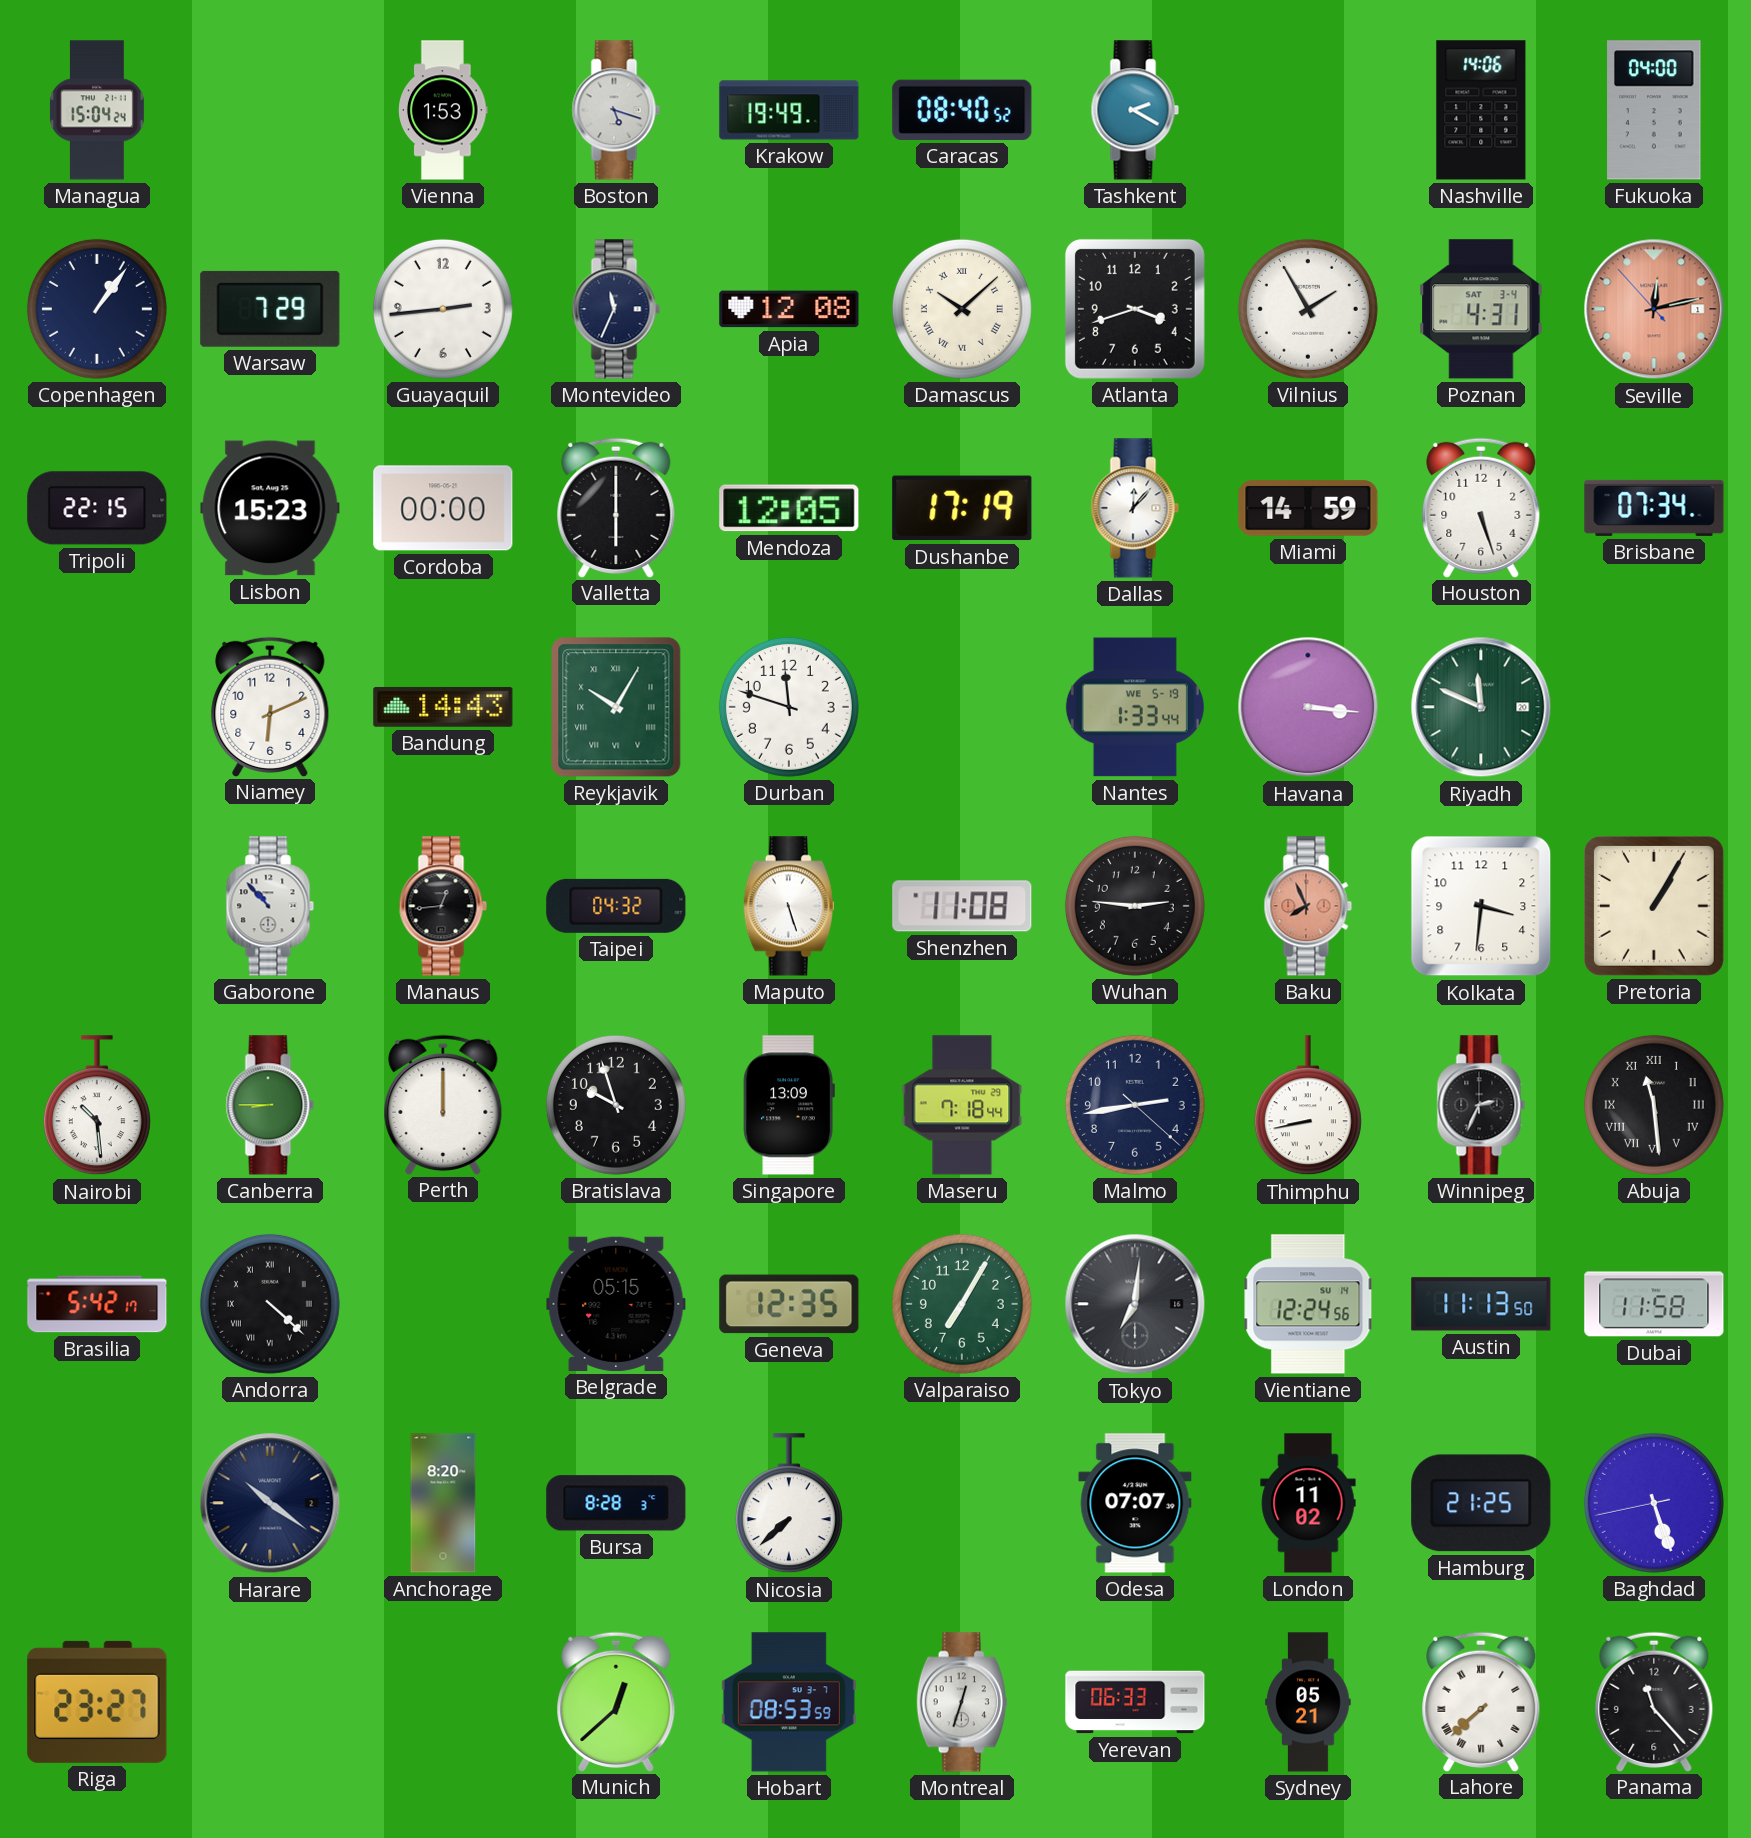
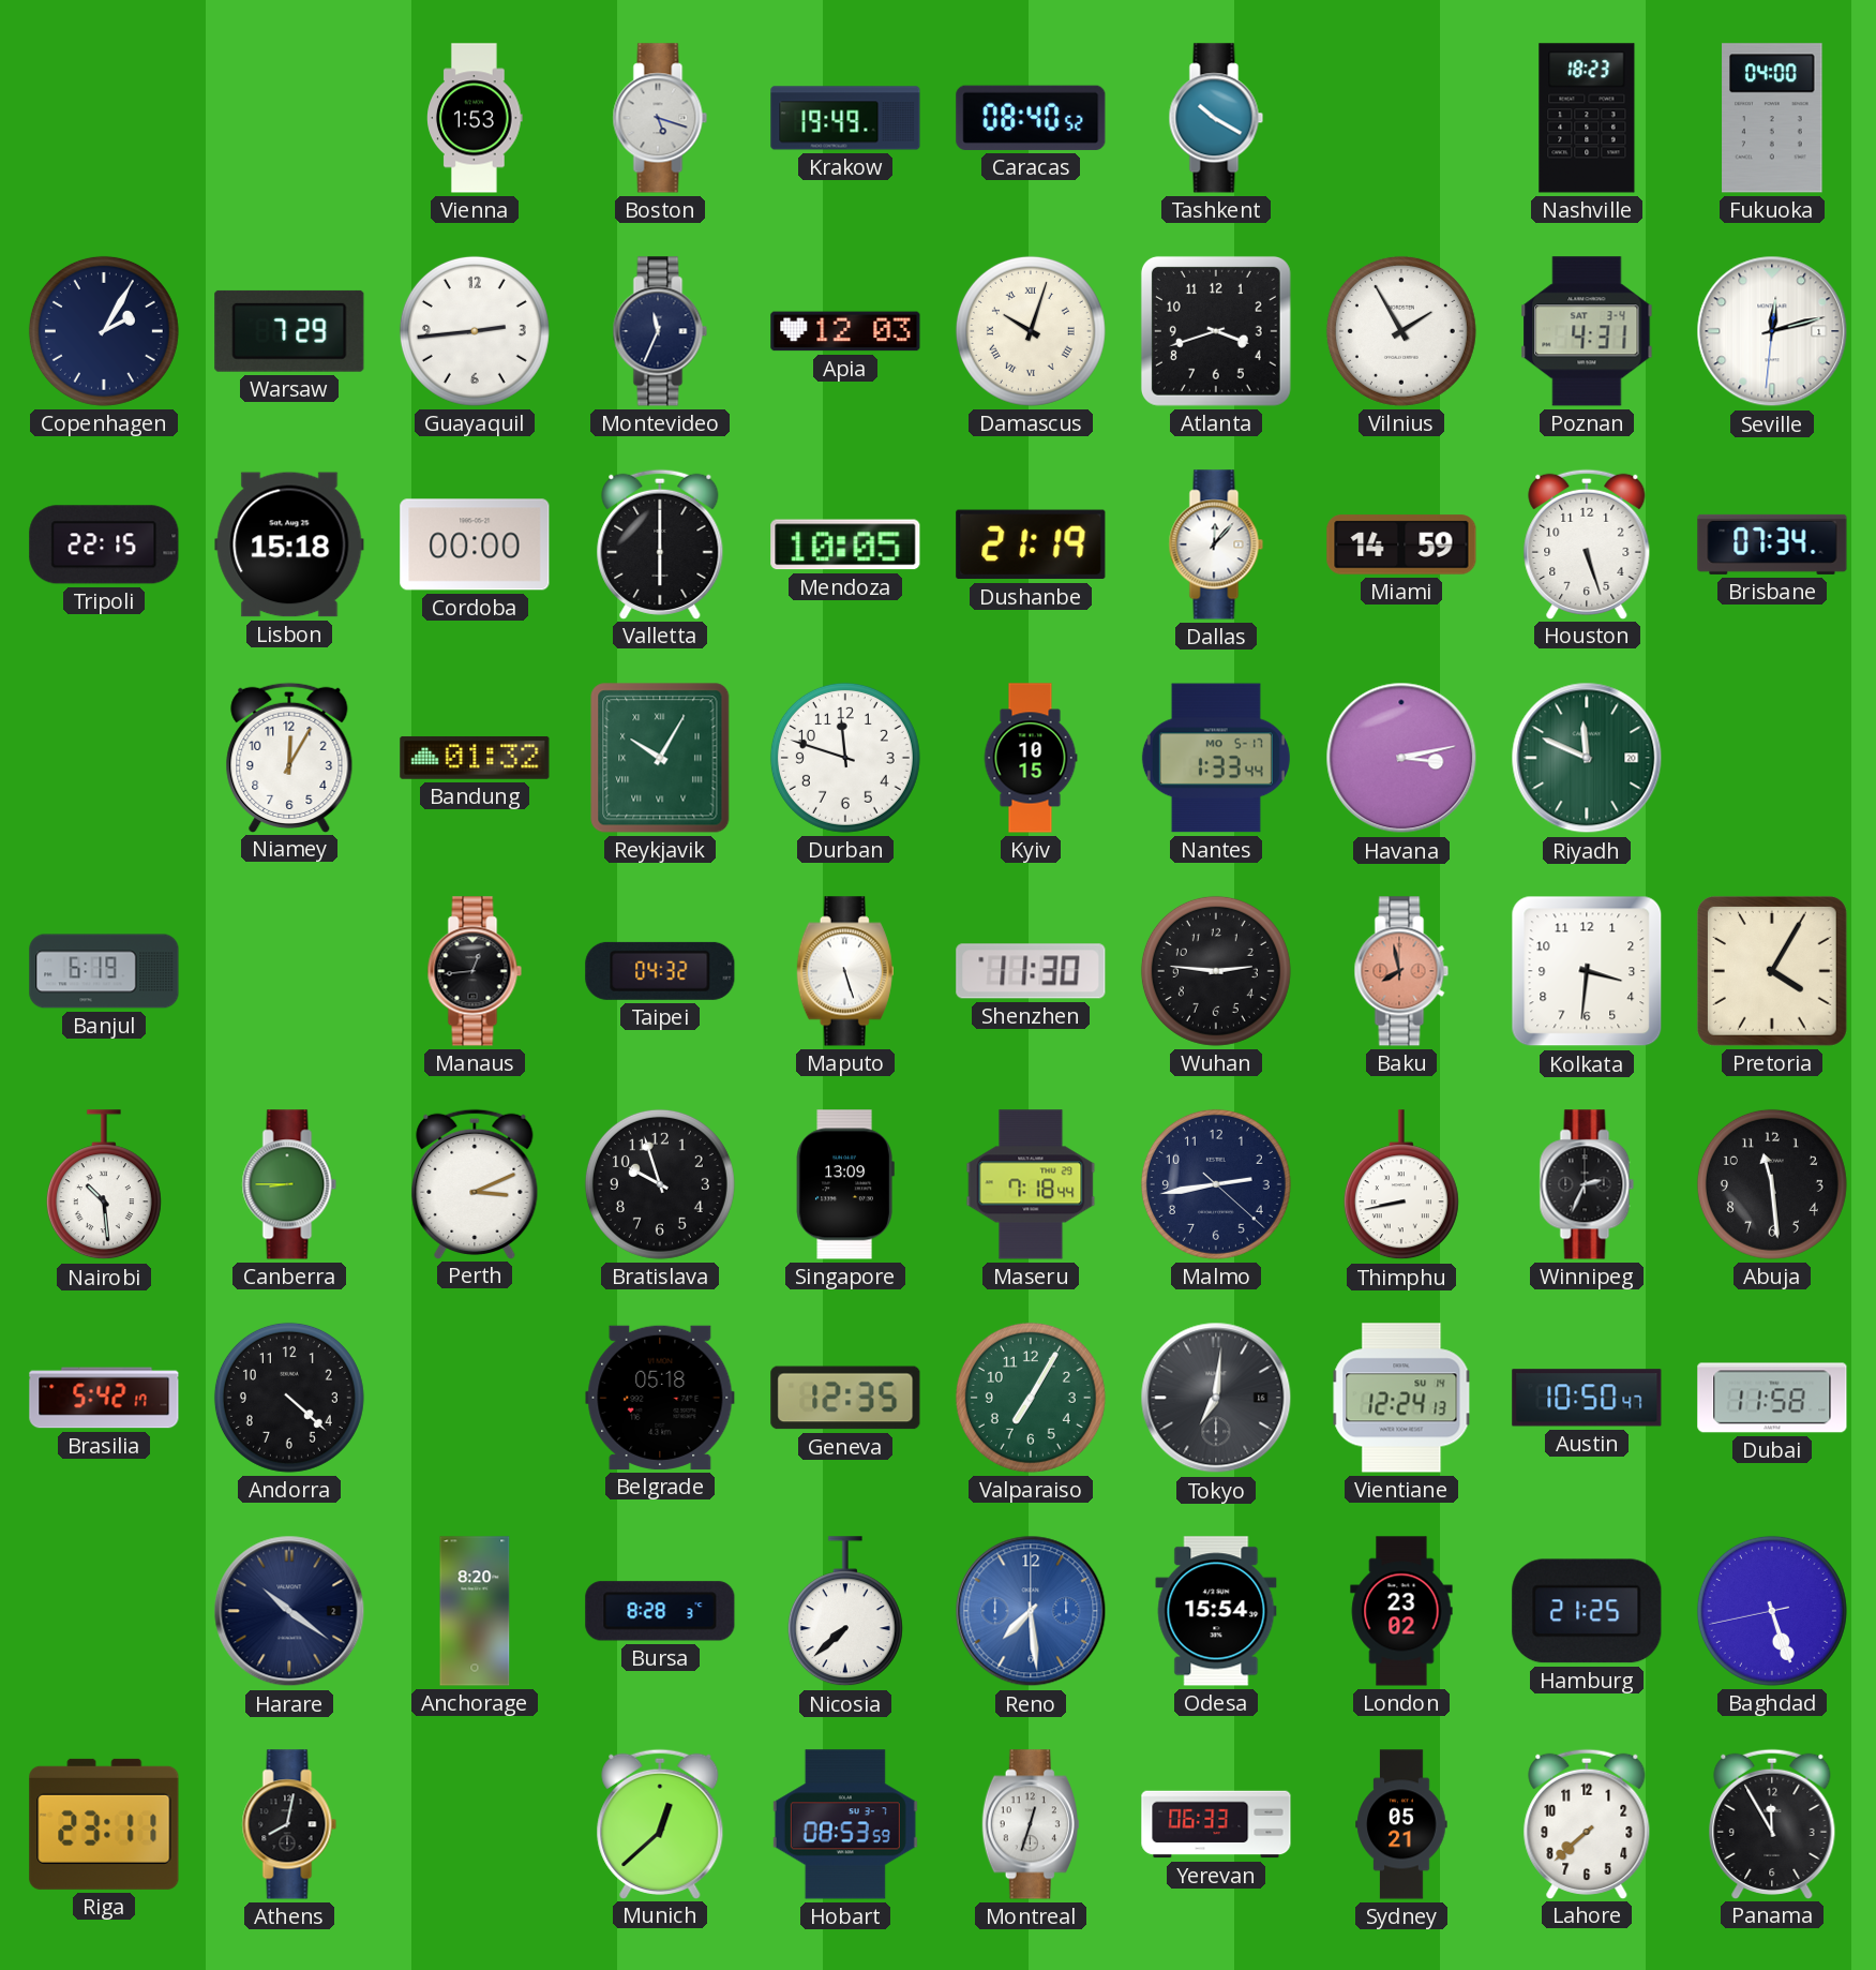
Managua: 15:04 -> none
Tashkent: 2:20 -> 10:20
Nashville: 14:06 -> 18:23
Copenhagen: 1:06 -> 2:05
Apia: 12:08 -> 12:03
Damascus: 10:08 -> 10:03
Seville: 12:12:53 -> 12:12:31
Seville dial: salmon -> white
Lisbon: 15:23 -> 15:18
Mendoza: 12:05 -> 10:05
Dushanbe: 17:19 -> 21:19
Niamey: 6:11 -> 12:05
Bandung: 14:43 -> 01:32
Kyiv: none -> 10:15
Nantes date: WE 5-19 -> MO 5-17
Havana: 3:16 -> 3:13
Banjul: none -> 6:19
Gaborone: 10:53 -> none
Shenzhen: 11:08 -> 11:30
Baku: 7:56 -> 7:58
Pretoria: 1:05 -> 4:05
Perth: 12:00 -> 3:11
Abuja numerals: Roman -> Arabic
Andorra numerals: Roman -> Arabic
Belgrade: 05:15 -> 05:18
Vientiane: 12:24:56 -> 12:24:13
Austin: 11:13 -> 10:50
Reno: none -> 7:29
Odesa: 07:07 -> 15:54
London: 11:02 -> 23:02
Riga: 23:27 -> 23:11
Athens: none -> 8:02
Lahore numerals: Roman -> Arabic
Panama: 11:23 -> 11:55
